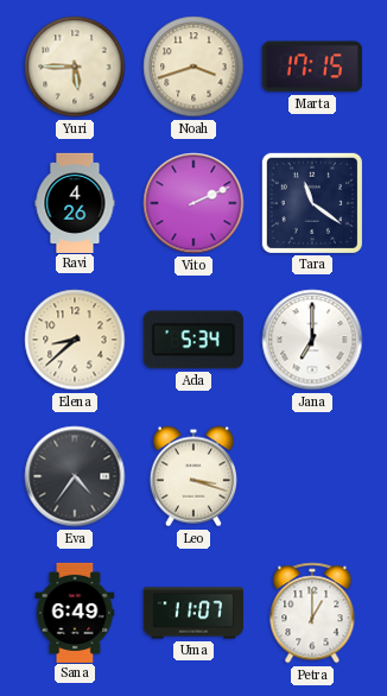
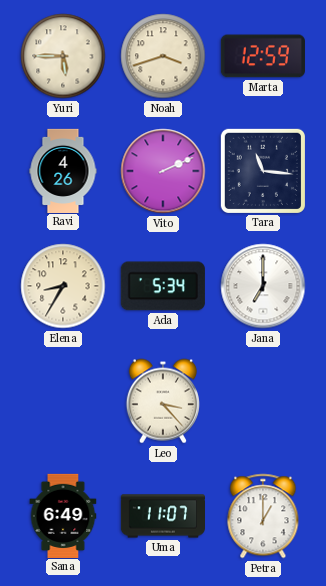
Marta: 17:15 -> 12:59
Tara: 11:21 -> 11:16
Elena: 8:38 -> 8:35
Eva: 4:36 -> none
Leo: 3:18 -> 3:23
